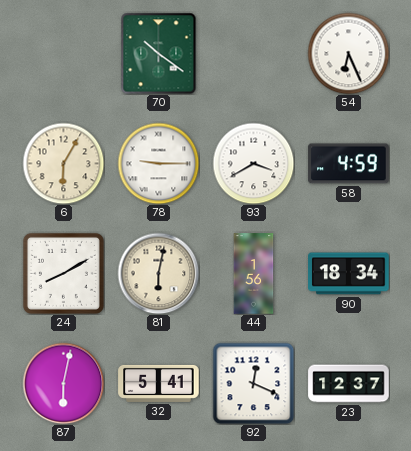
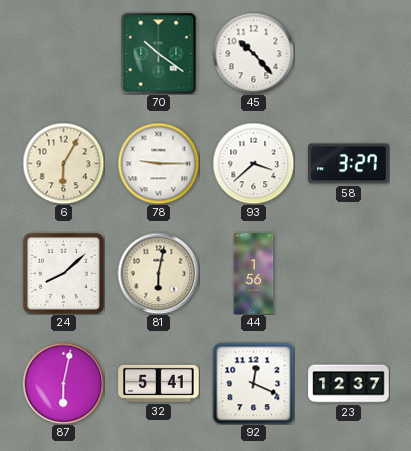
45: none -> 10:23
54: 6:26 -> none
93: 3:40 -> 3:38
58: 4:59 -> 3:27
24: 8:10 -> 8:08
90: 18:34 -> none
